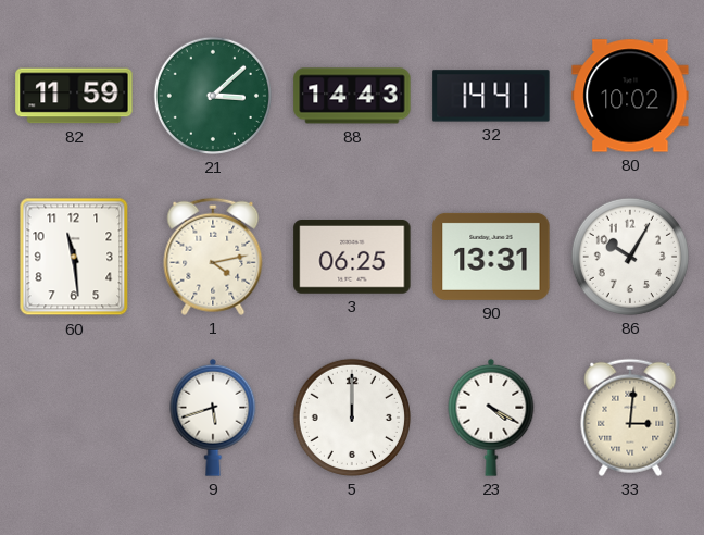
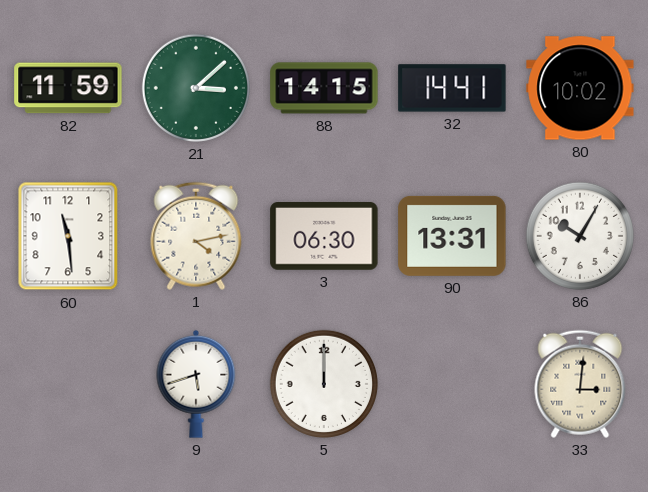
88: 14:43 -> 14:15
3: 06:25 -> 06:30
23: 4:20 -> none
